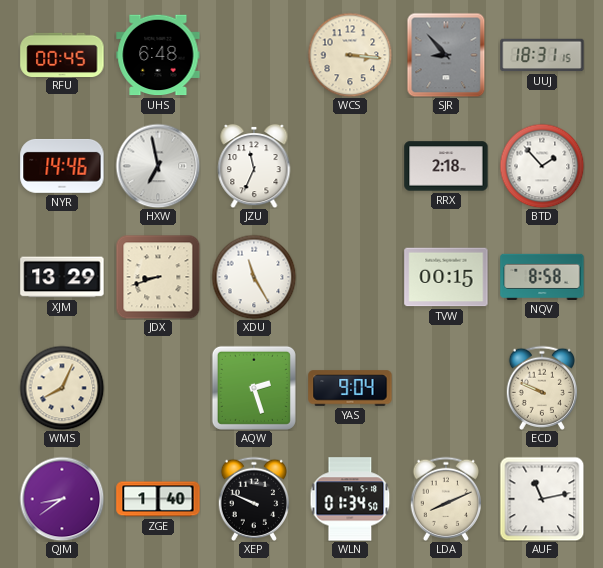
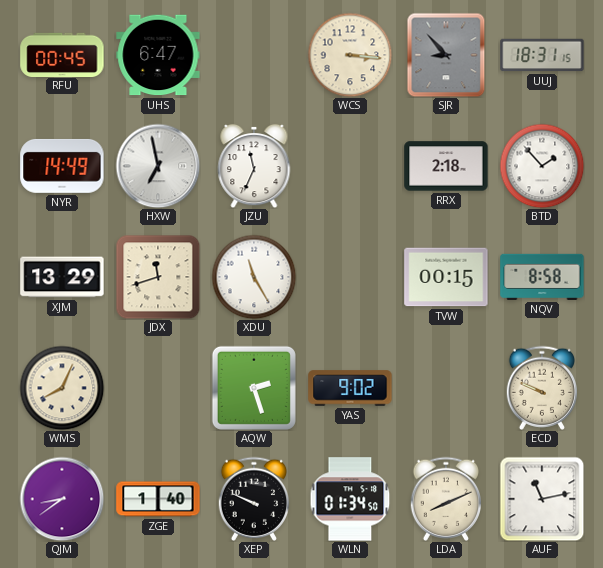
UHS: 6:48 -> 6:47
NYR: 14:46 -> 14:49
JDX: 8:42 -> 11:42
YAS: 9:04 -> 9:02
